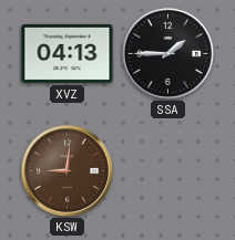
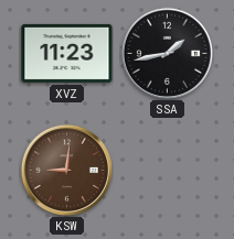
XVZ: 04:13 -> 11:23
SSA: 1:45 -> 1:43
